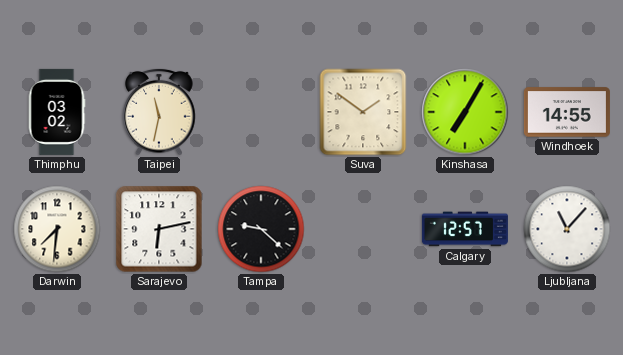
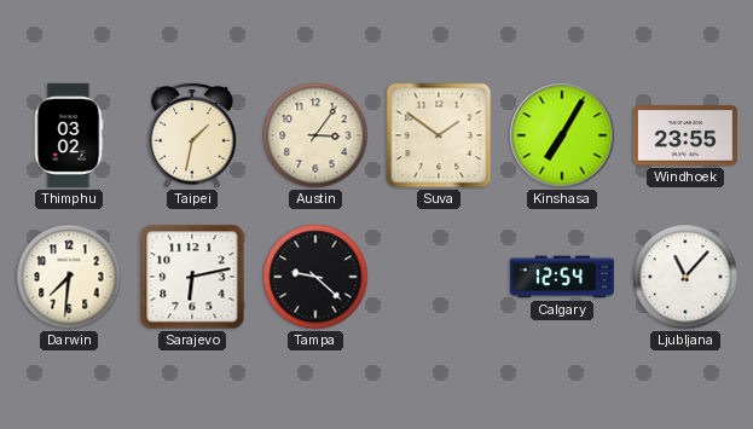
Taipei: 11:32 -> 1:32
Austin: none -> 3:06
Windhoek: 14:55 -> 23:55
Calgary: 12:57 -> 12:54
